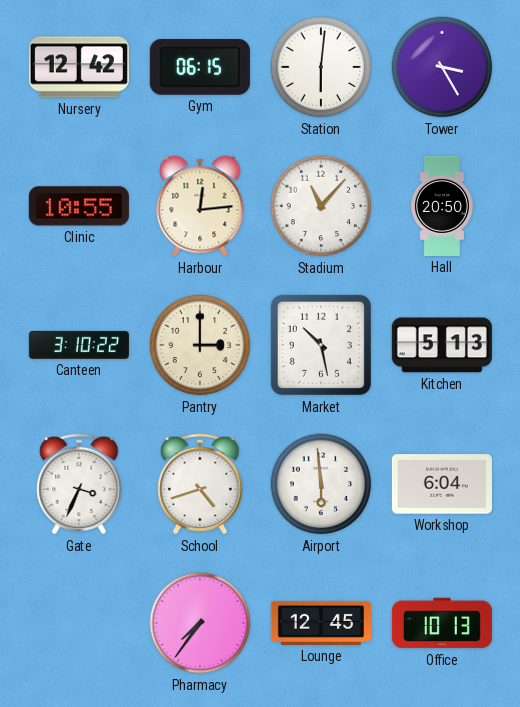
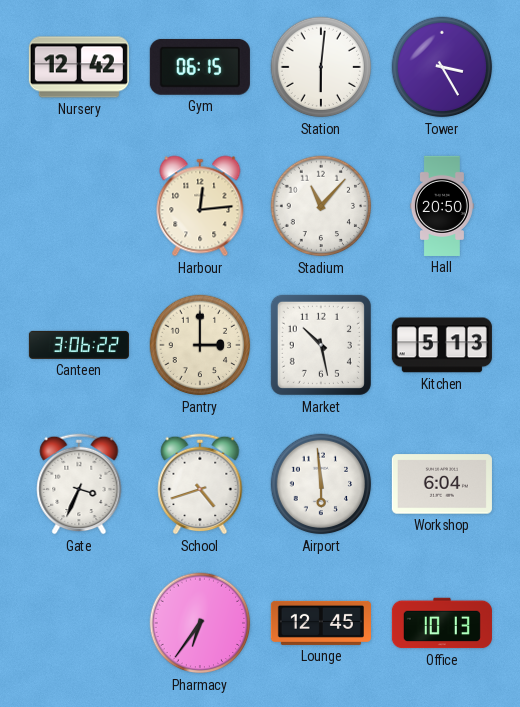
Clinic: 10:55 -> none
Canteen: 3:10 -> 3:06
Pharmacy: 7:36 -> 6:36
